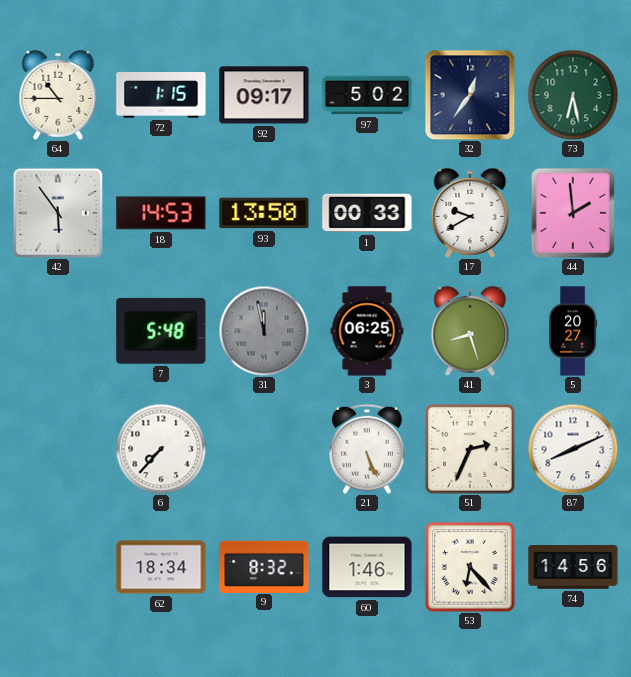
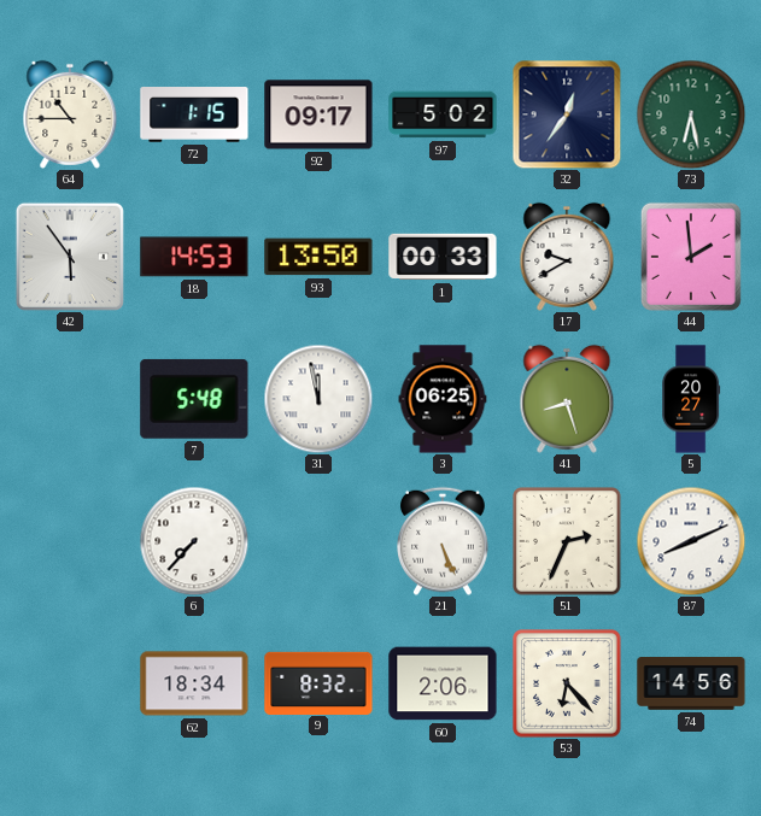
31 dial: grey -> white
60: 1:46 -> 2:06
